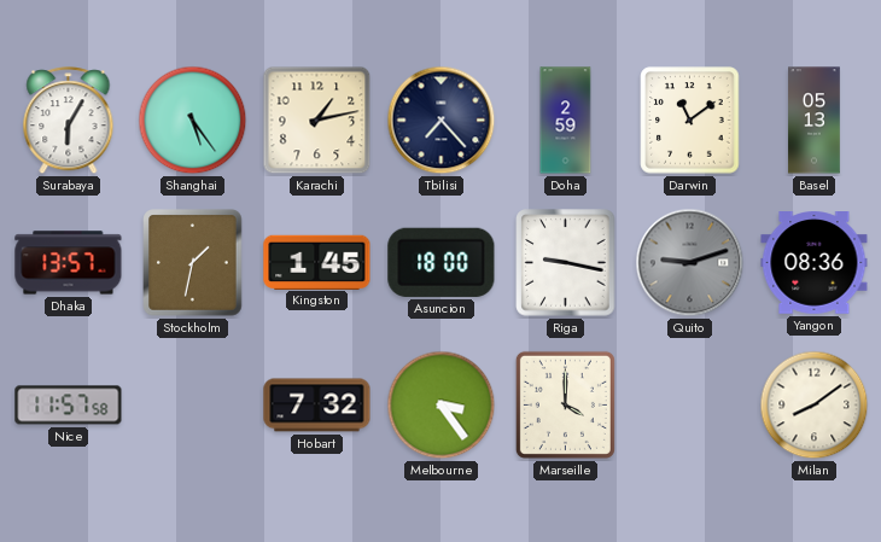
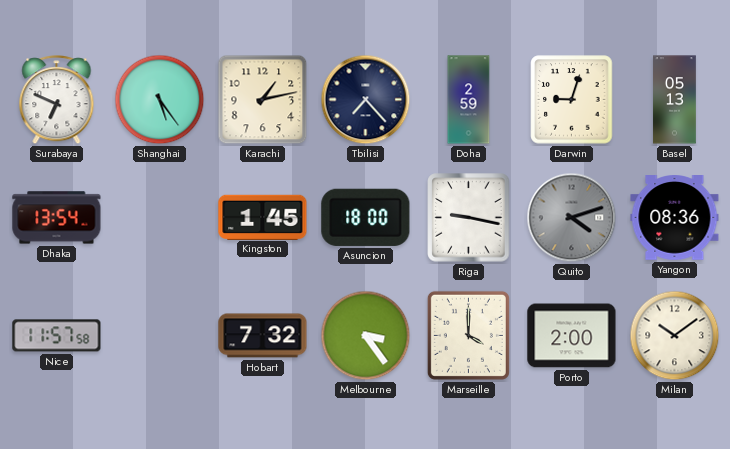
Surabaya: 6:05 -> 6:49
Darwin: 11:09 -> 9:03
Dhaka: 13:57 -> 13:54
Stockholm: 1:32 -> none
Quito: 9:12 -> 4:12
Porto: none -> 2:00
Milan: 8:09 -> 10:09
